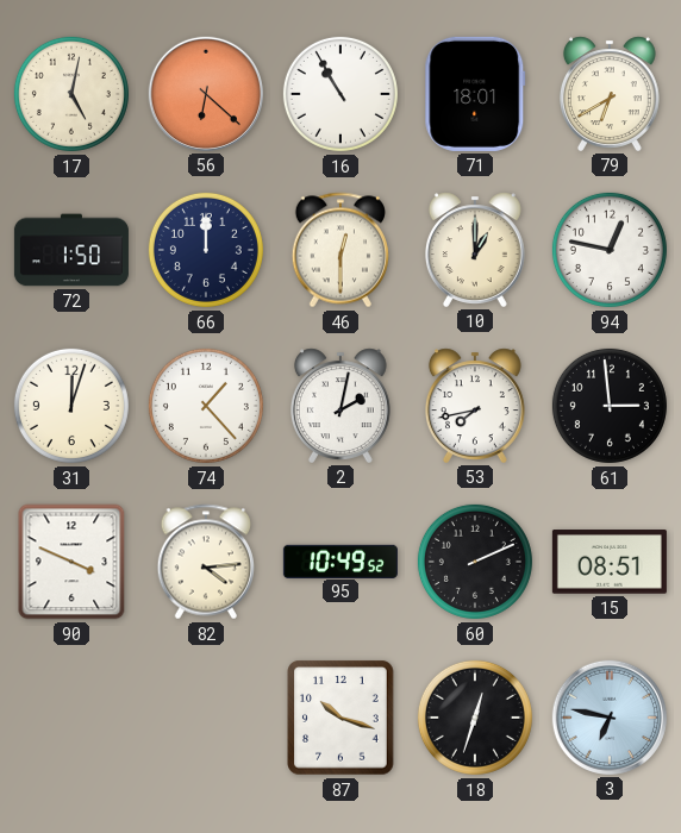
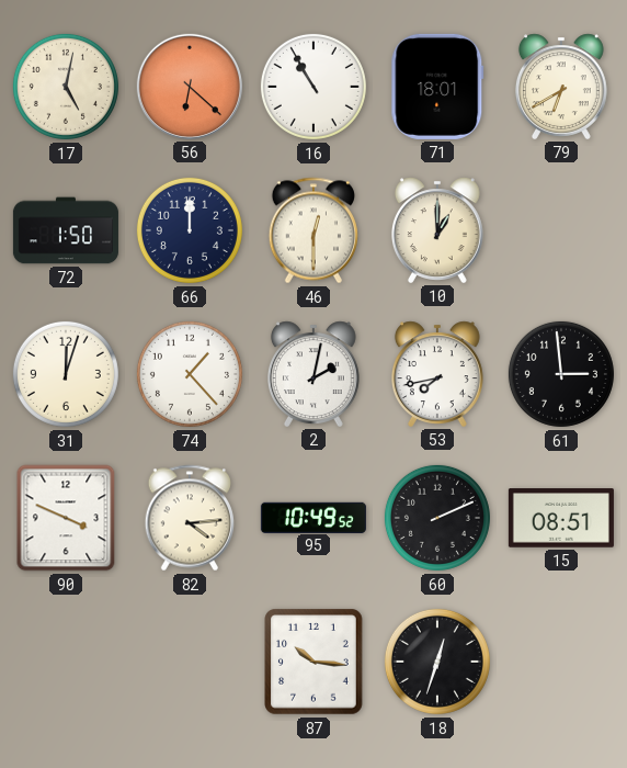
94: 12:47 -> none
87: 10:18 -> 10:16
3: 6:47 -> none
